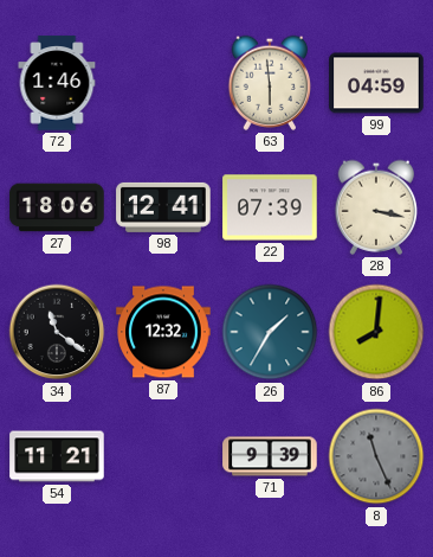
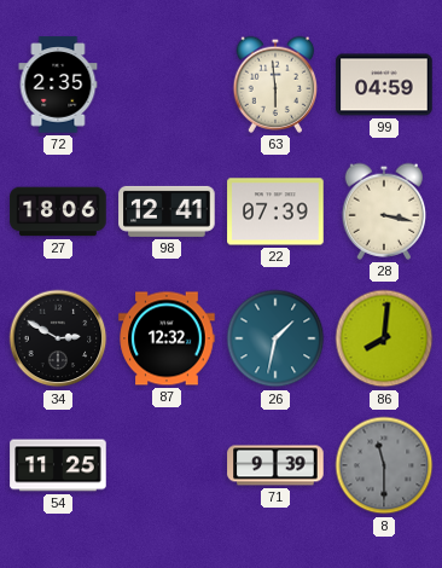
72: 1:46 -> 2:35
34: 11:21 -> 2:50
26: 1:35 -> 1:32
54: 11:21 -> 11:25
8: 11:26 -> 11:30
